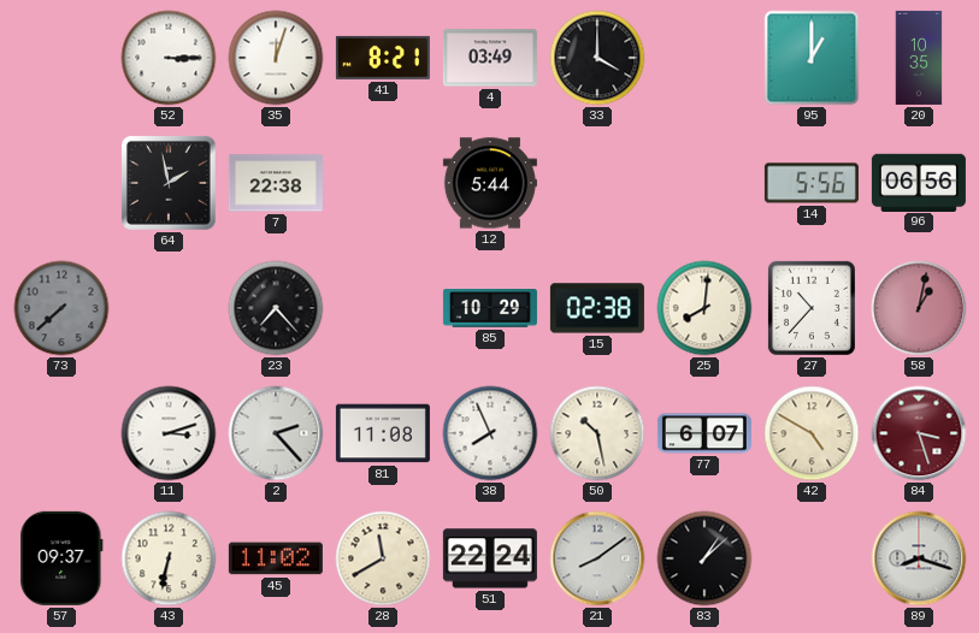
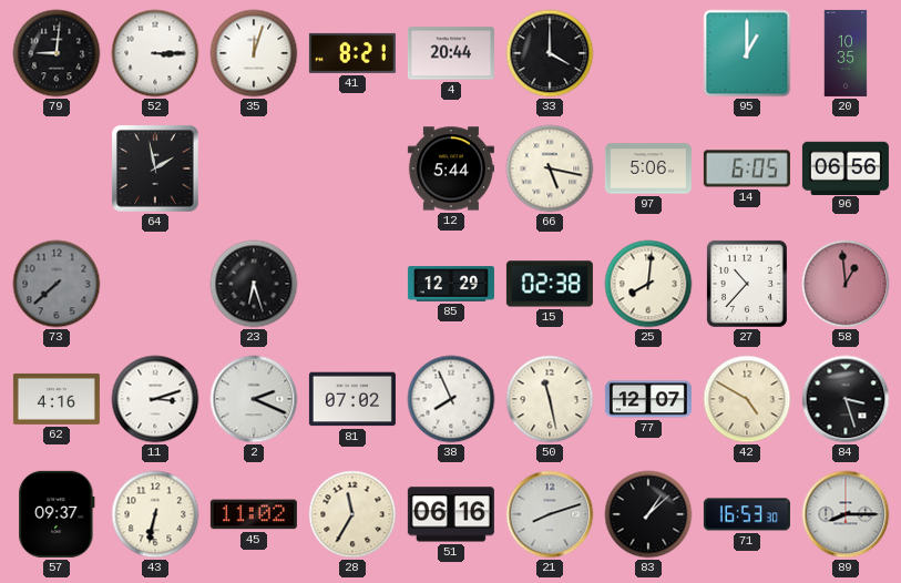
79: none -> 9:01
4: 03:49 -> 20:44
7: 22:38 -> none
66: none -> 5:17
97: none -> 5:06
14: 5:56 -> 6:05
23: 7:23 -> 6:27
85: 10:29 -> 12:29
58: 1:02 -> 12:59
62: none -> 4:16
2: 2:23 -> 2:19
81: 11:08 -> 07:02
50: 10:28 -> 11:28
77: 6:07 -> 12:07
84 dial: burgundy -> black
28: 11:40 -> 11:35
51: 22:24 -> 06:16
21: 8:09 -> 8:12
71: none -> 16:53
89: 8:18 -> 8:15
